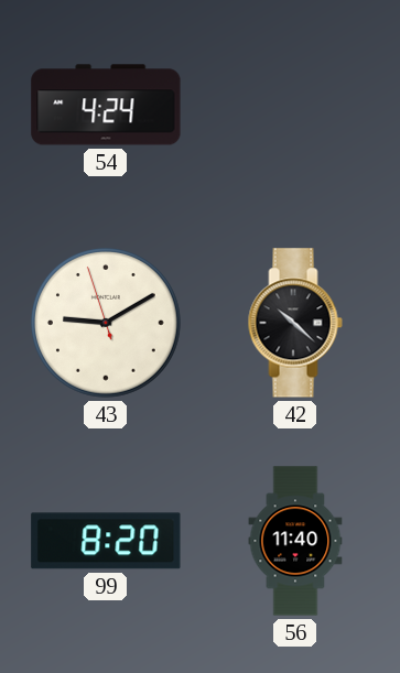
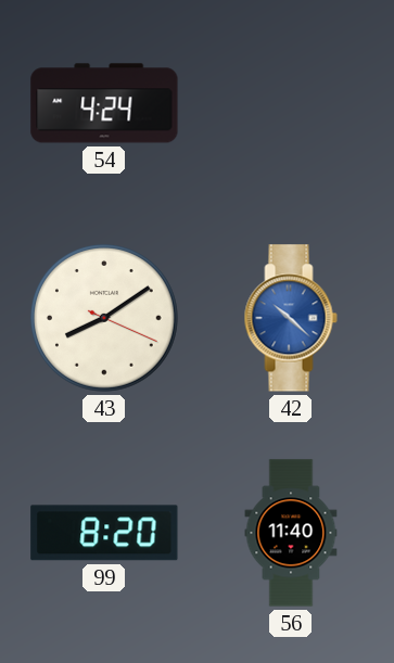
43: 9:09 -> 8:09
42 dial: black -> blue
